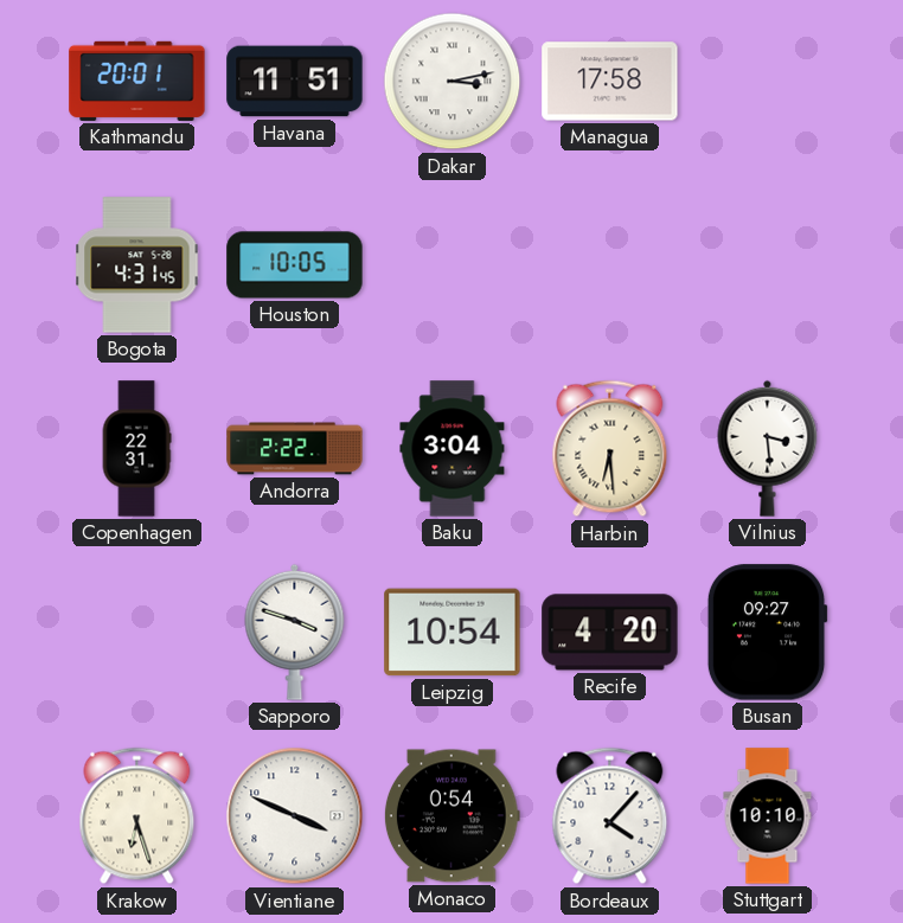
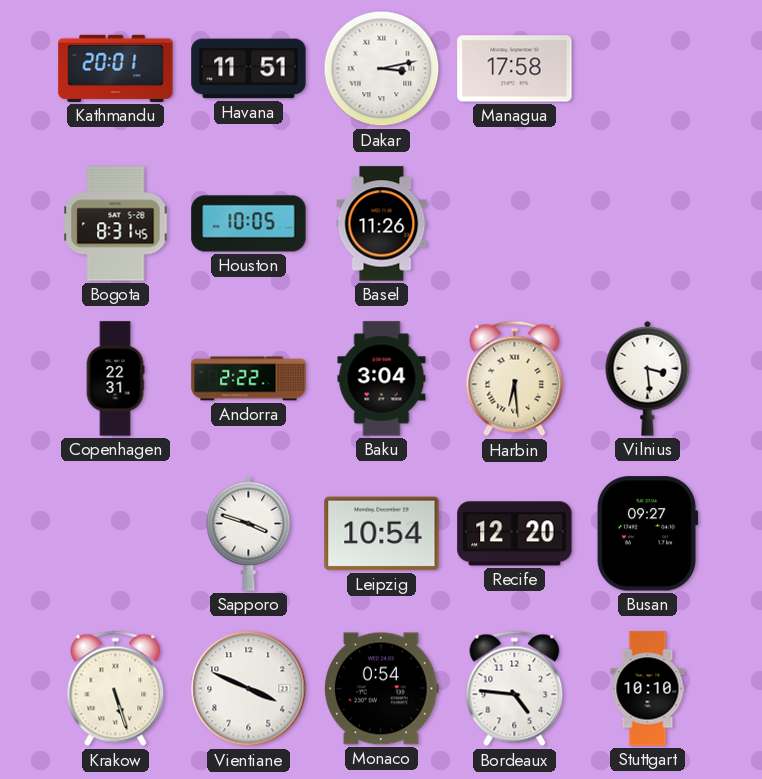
Bogota: 4:31 -> 8:31
Basel: none -> 11:26
Recife: 4:20 -> 12:20
Krakow: 6:27 -> 5:27
Bordeaux: 4:07 -> 4:46
